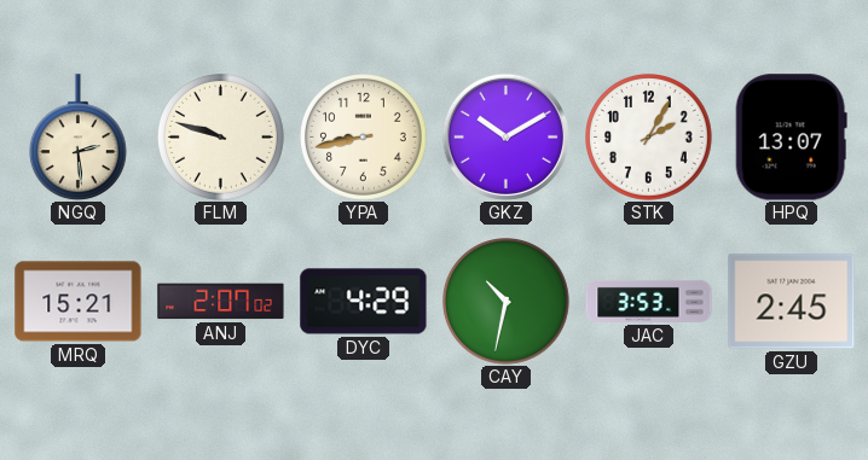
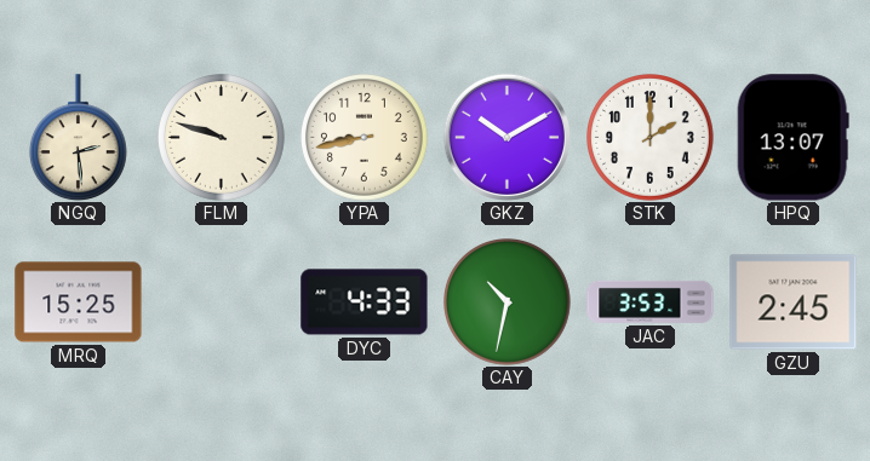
STK: 2:05 -> 2:00
MRQ: 15:21 -> 15:25
ANJ: 2:07 -> none
DYC: 4:29 -> 4:33
